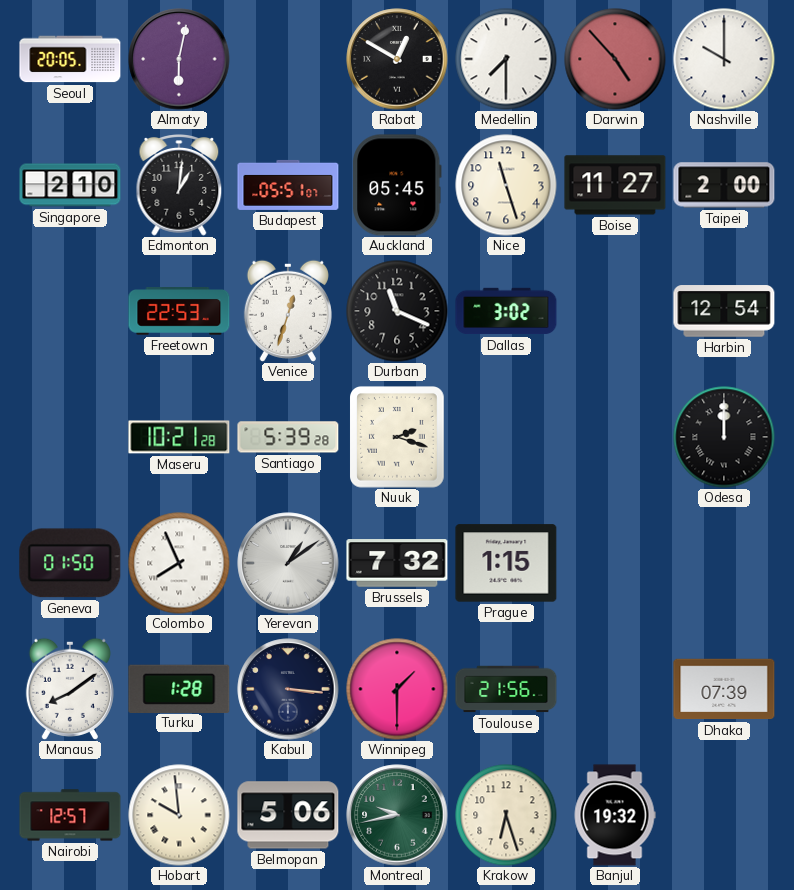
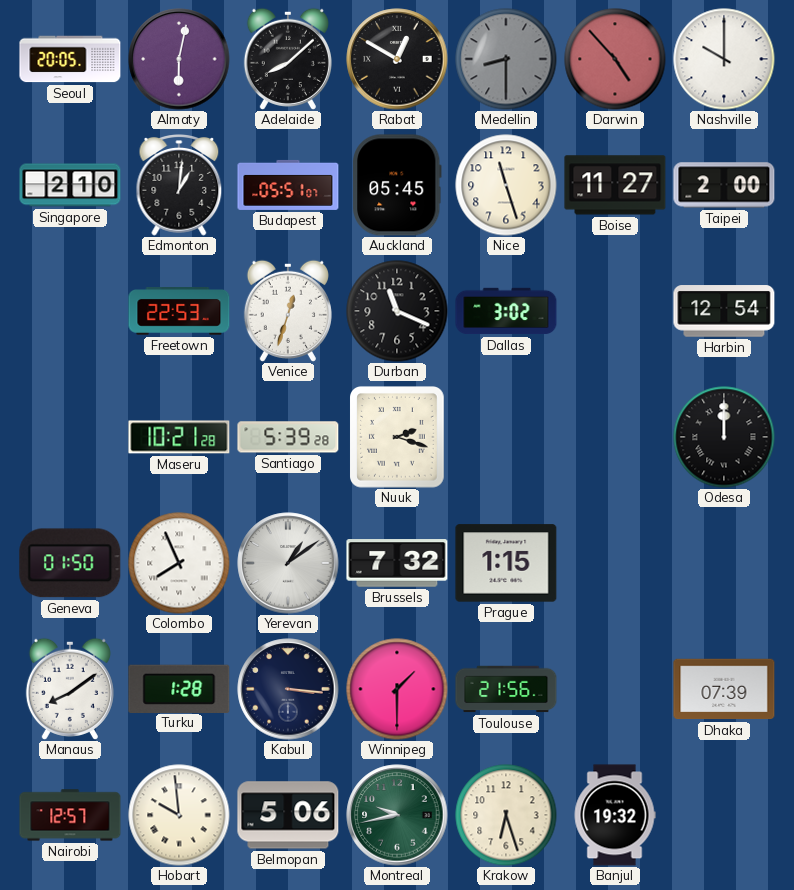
Adelaide: none -> 8:08
Medellin: 7:30 -> 8:30
Medellin dial: white -> grey
